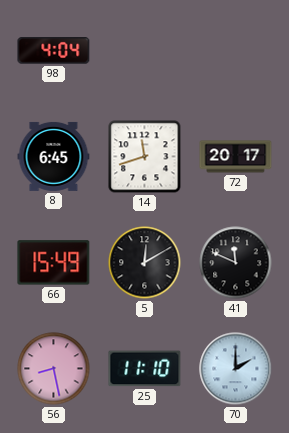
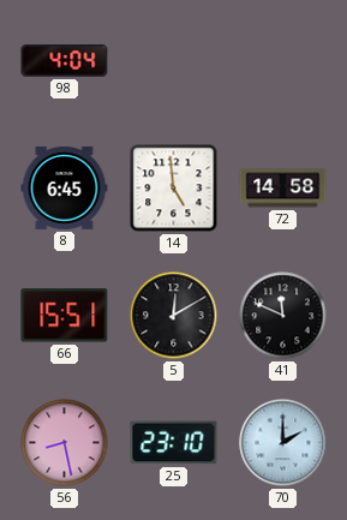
14: 11:42 -> 4:59
72: 20:17 -> 14:58
66: 15:49 -> 15:51
25: 11:10 -> 23:10
